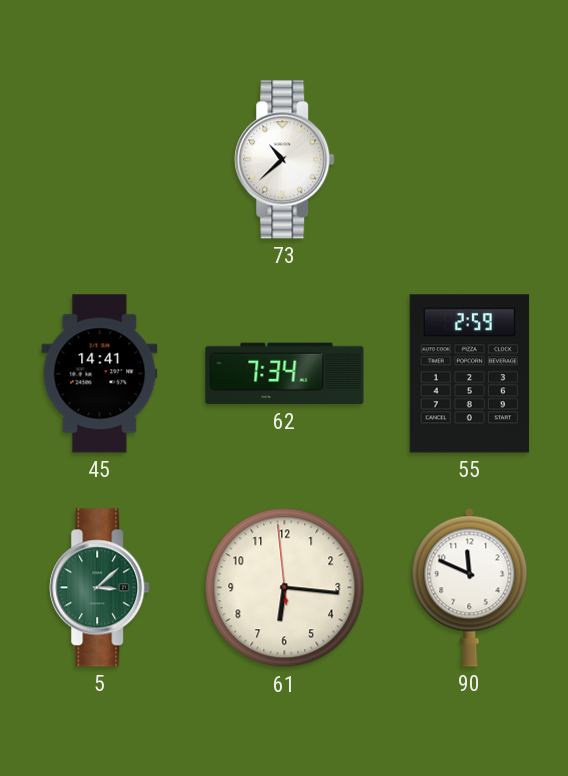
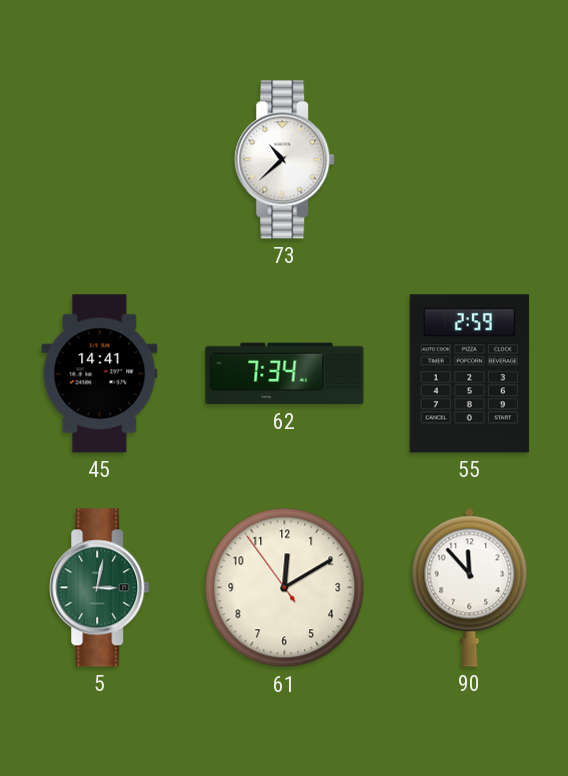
5: 3:08 -> 3:02
61: 6:15 -> 12:09
90: 11:49 -> 11:53
